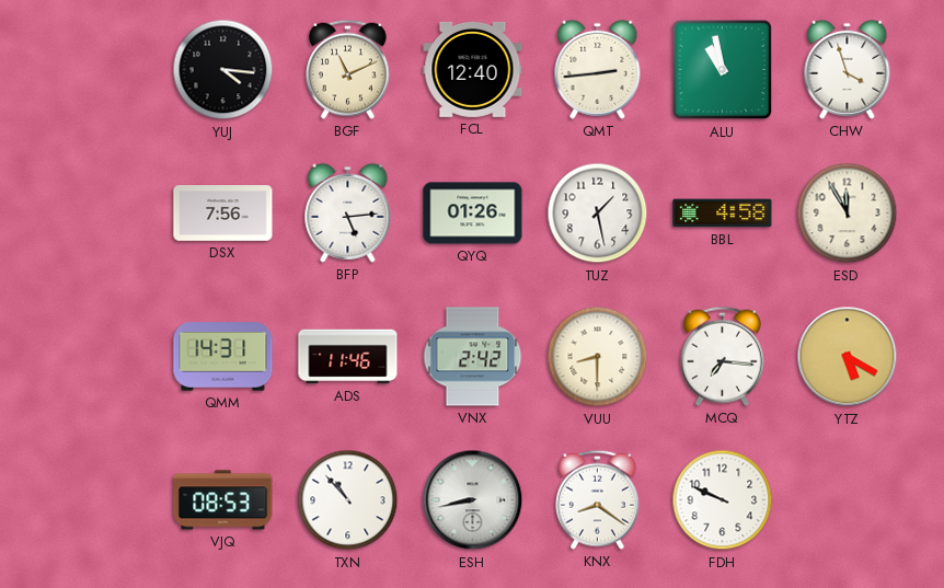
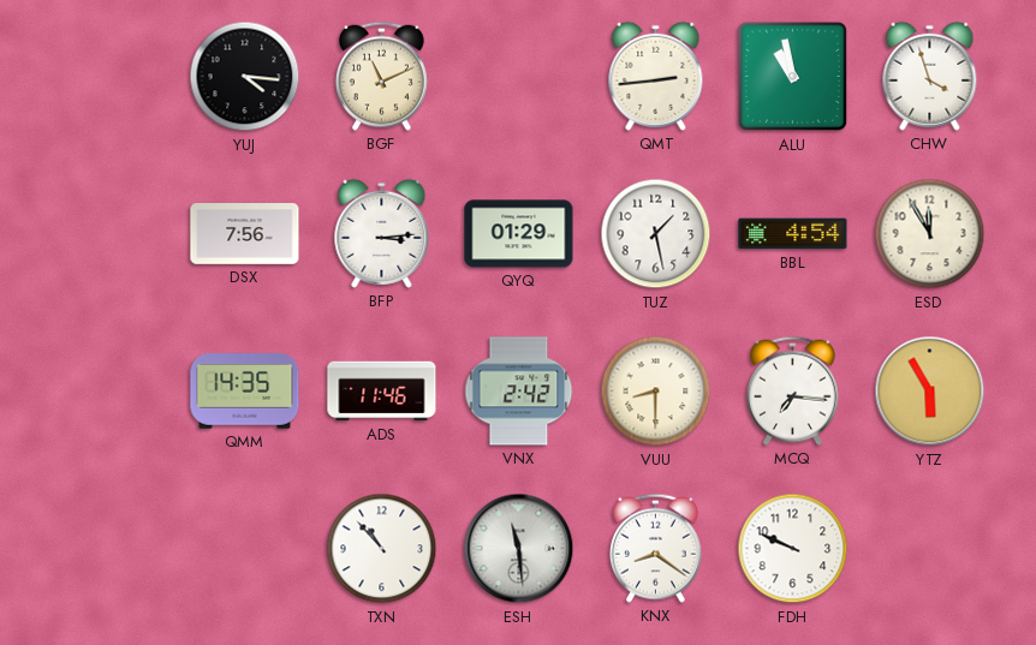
FCL: 12:40 -> none
BFP: 5:14 -> 3:14
QYQ: 01:26 -> 01:29
BBL: 4:58 -> 4:54
QMM: 14:31 -> 14:35
YTZ: 5:20 -> 5:55
VJQ: 08:53 -> none
ESH: 8:43 -> 11:29
